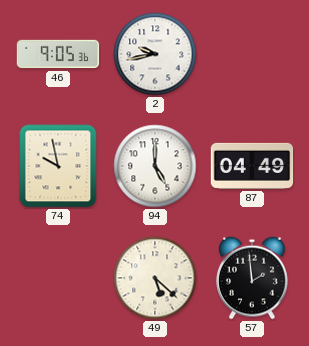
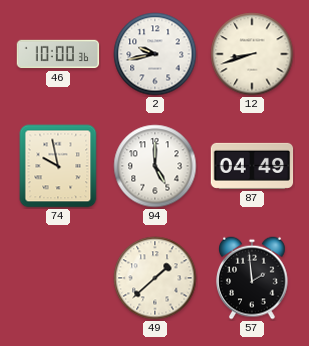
46: 9:05 -> 10:00
12: none -> 8:42
49: 5:22 -> 1:38
